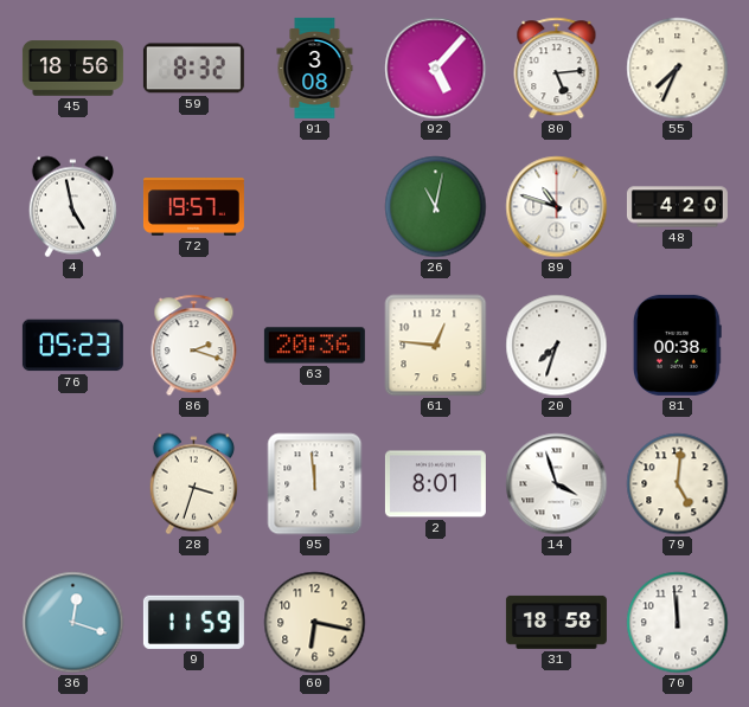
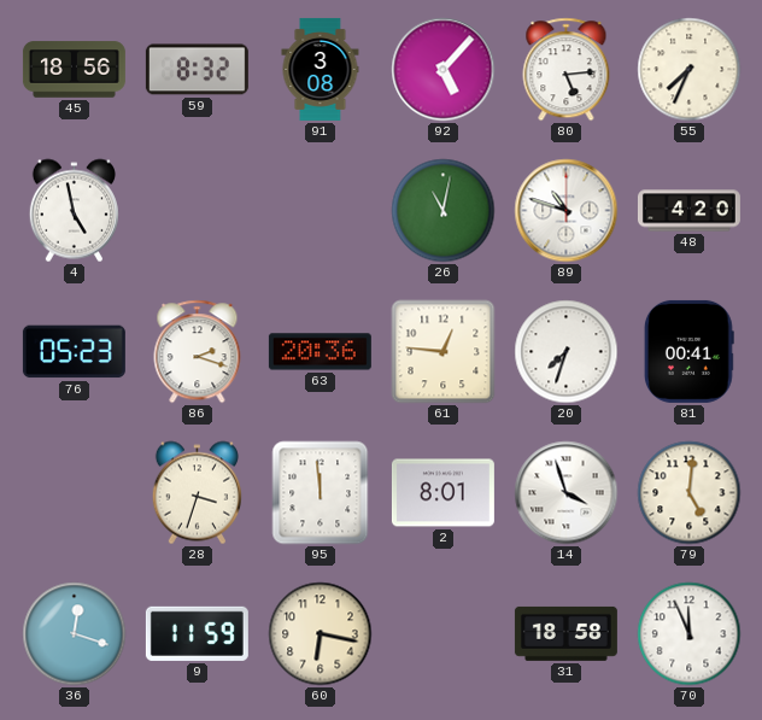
72: 19:57 -> none
81: 00:38 -> 00:41
70: 11:59 -> 11:56
